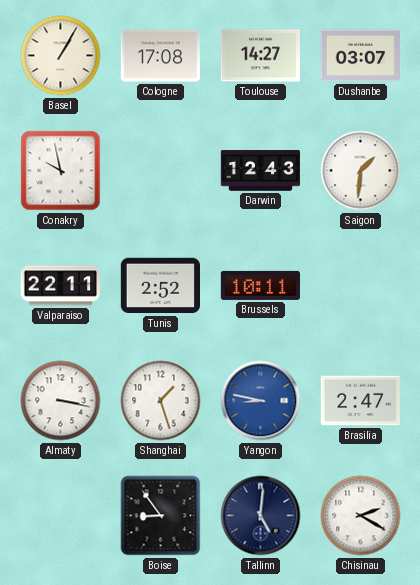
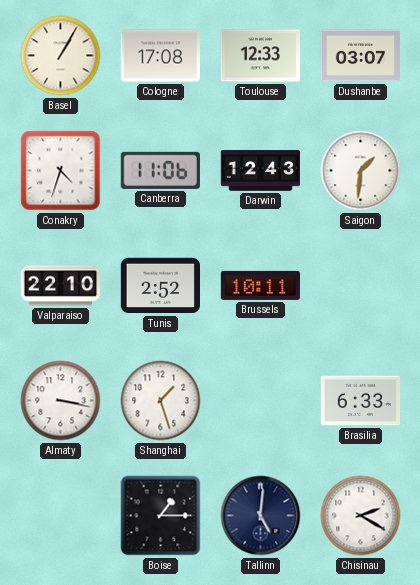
Toulouse: 14:27 -> 12:33
Conakry: 9:58 -> 4:33
Canberra: none -> 11:06
Valparaiso: 22:11 -> 22:10
Yangon: 8:47 -> none
Brasilia: 2:47 -> 6:33
Boise: 8:54 -> 1:15
